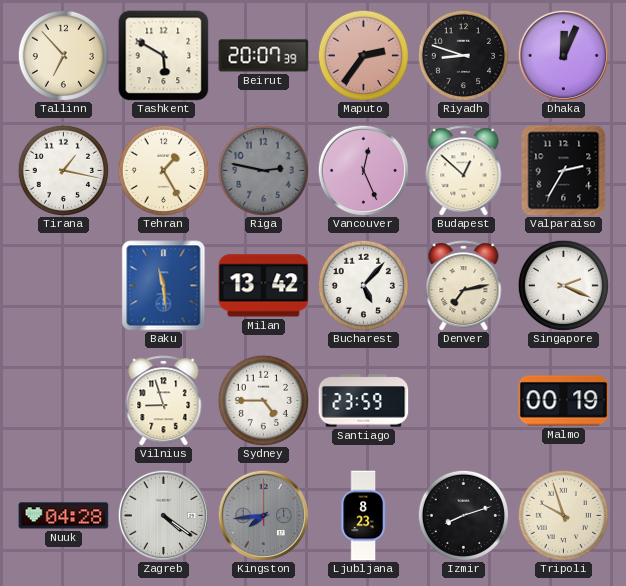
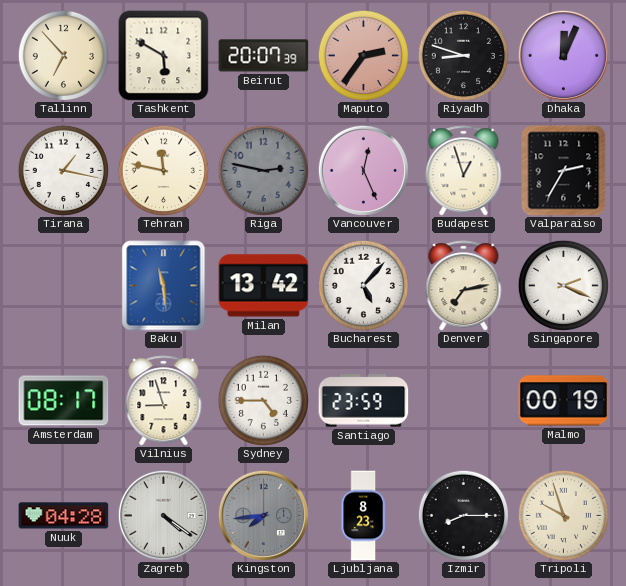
Tehran: 1:25 -> 11:47
Budapest: 12:52 -> 12:57
Amsterdam: none -> 08:17
Izmir: 8:12 -> 8:15
